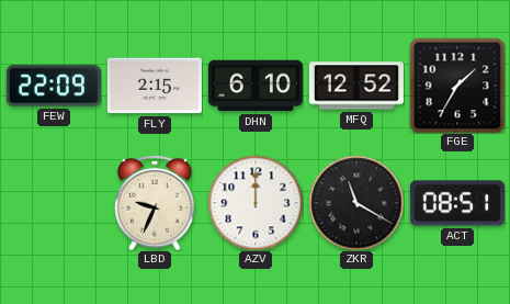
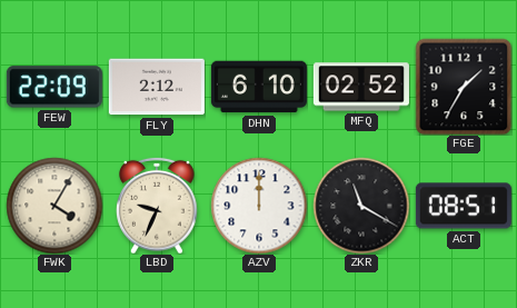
FLY: 2:15 -> 2:12
MFQ: 12:52 -> 02:52
FWK: none -> 4:05
